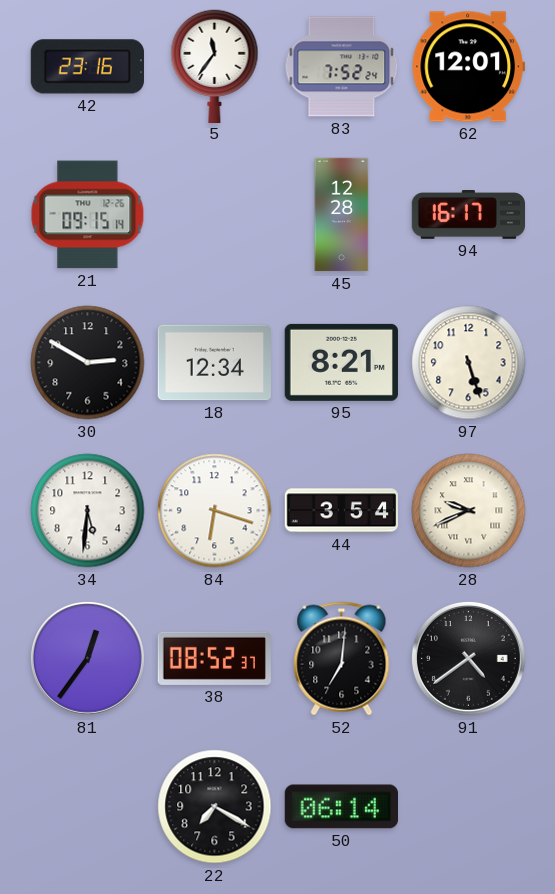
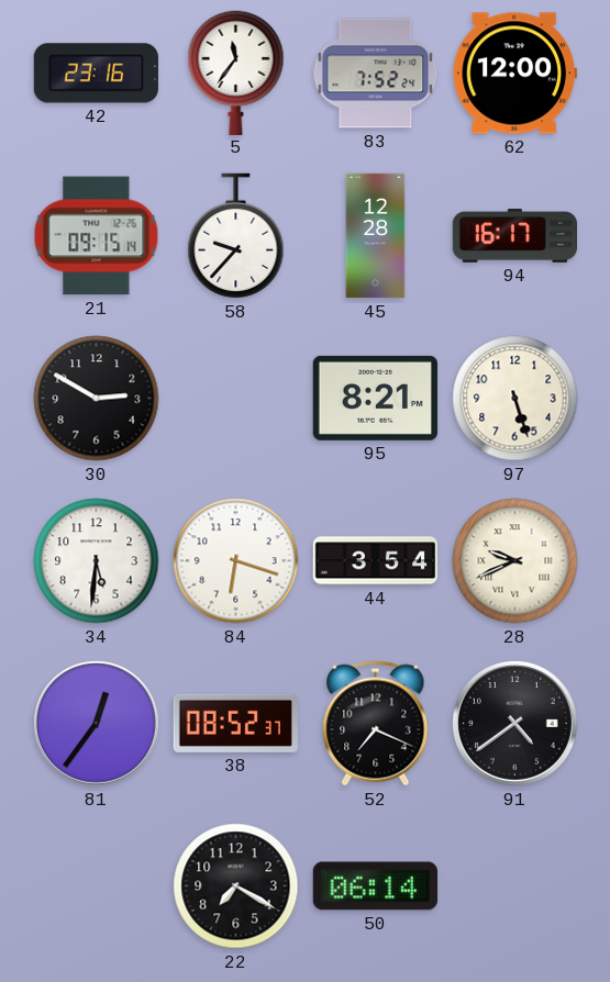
62: 12:01 -> 12:00
58: none -> 9:37
18: 12:34 -> none
52: 7:01 -> 7:19
